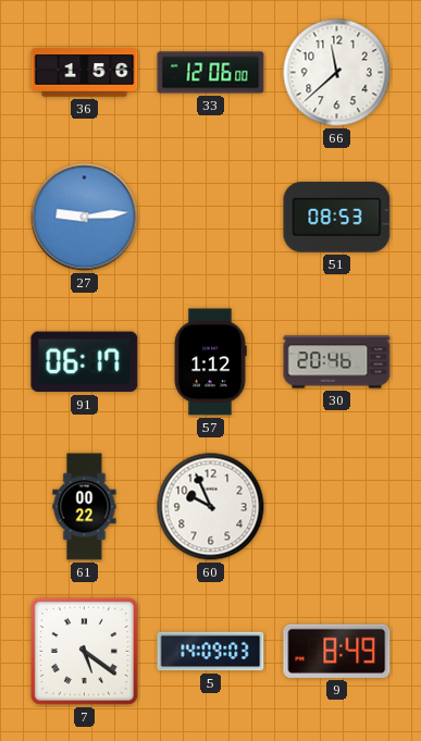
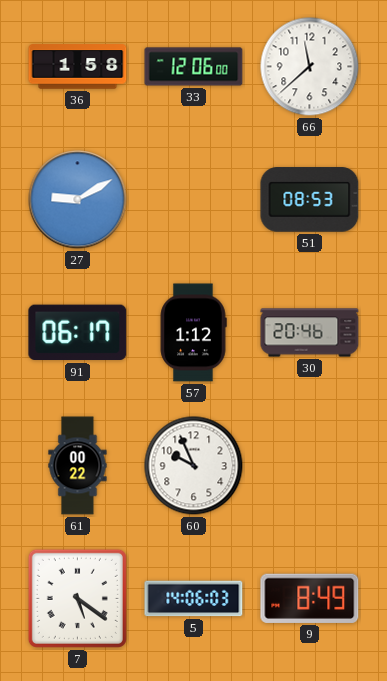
36: 1:56 -> 1:58
27: 9:14 -> 9:10
5: 14:09 -> 14:06
